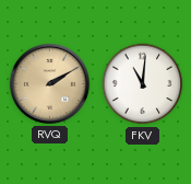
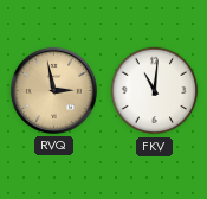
RVQ: 2:10 -> 2:58
